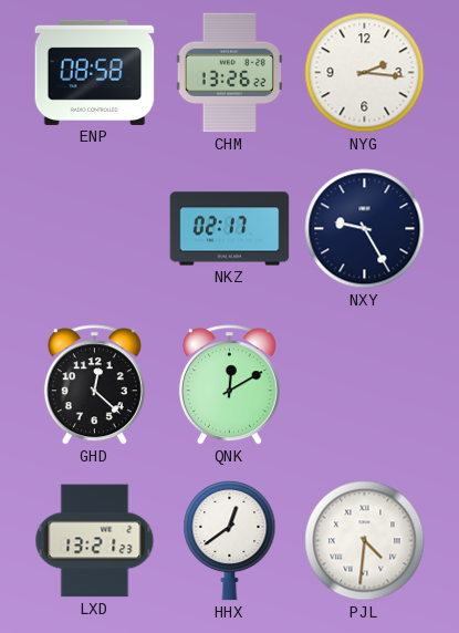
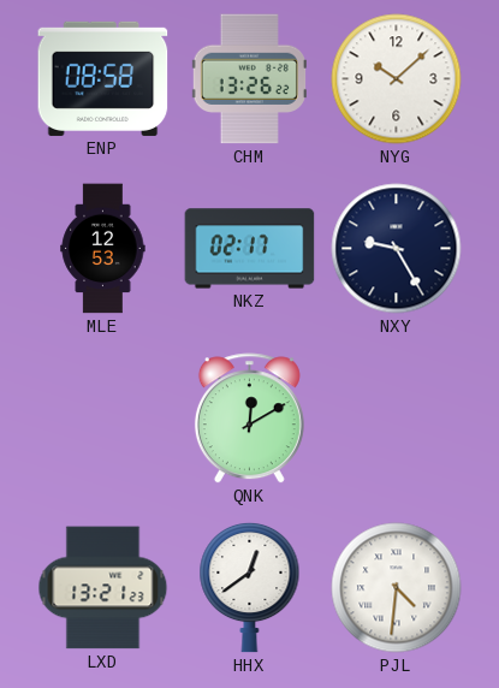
NYG: 2:16 -> 10:08
MLE: none -> 12:53
GHD: 12:22 -> none
